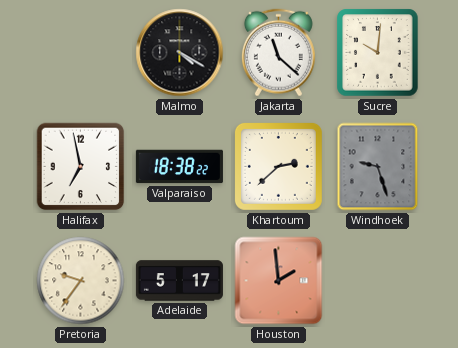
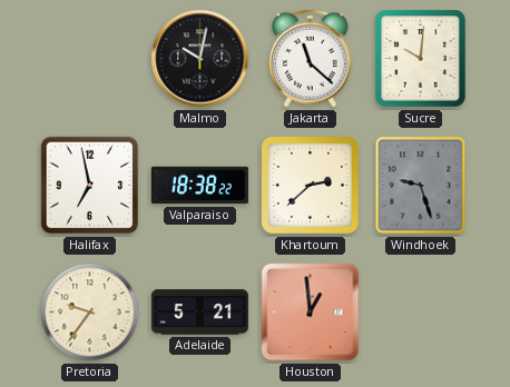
Malmo: 4:20 -> 10:02
Adelaide: 5:17 -> 5:21
Houston: 1:59 -> 12:59
